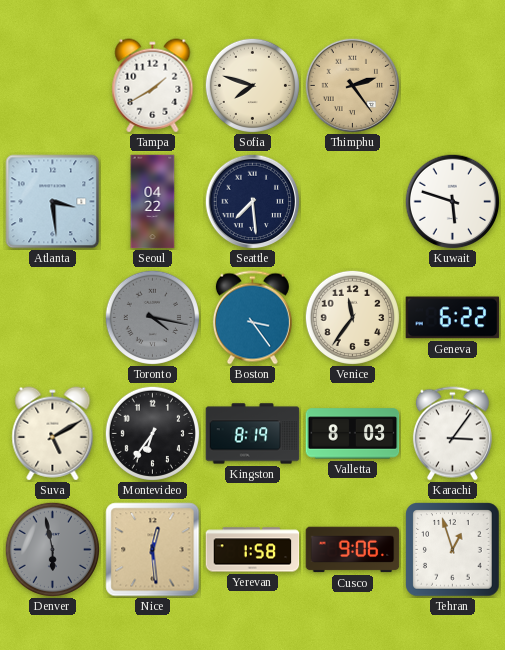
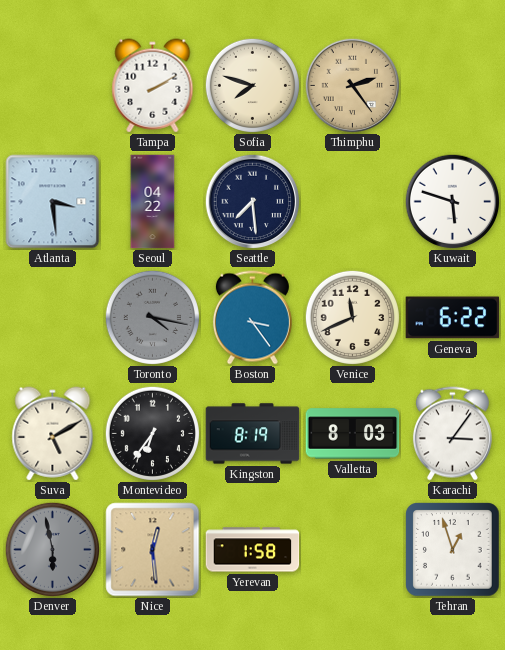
Tampa: 1:40 -> 2:10
Venice: 11:36 -> 11:41
Cusco: 9:06 -> none
